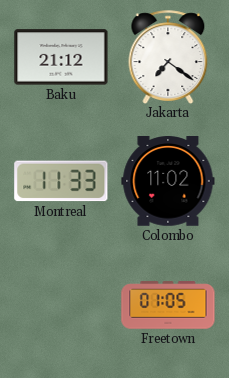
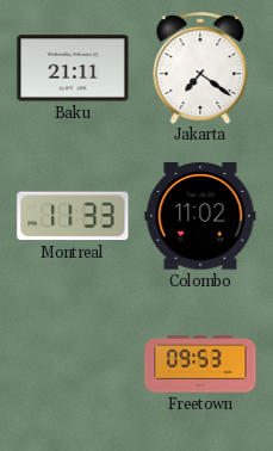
Baku: 21:12 -> 21:11
Freetown: 01:05 -> 09:53
